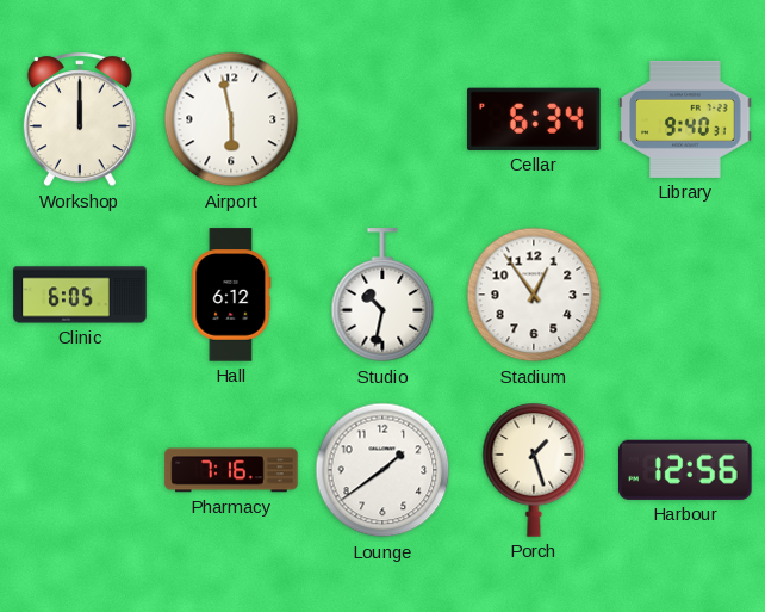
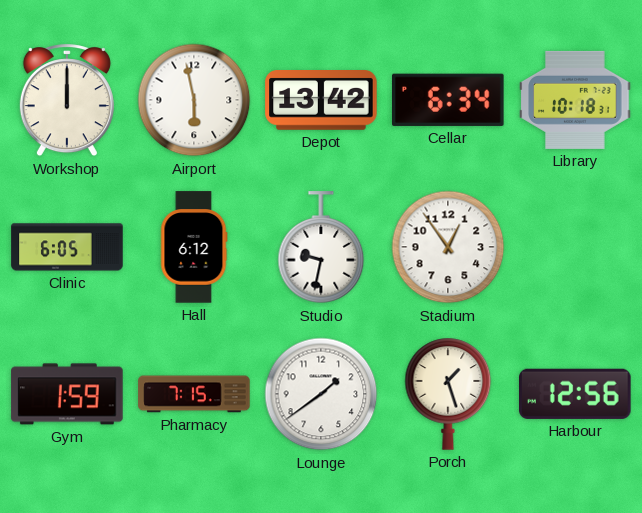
Depot: none -> 13:42
Library: 9:40 -> 10:18
Studio: 10:32 -> 9:32
Gym: none -> 1:59
Pharmacy: 7:16 -> 7:15
